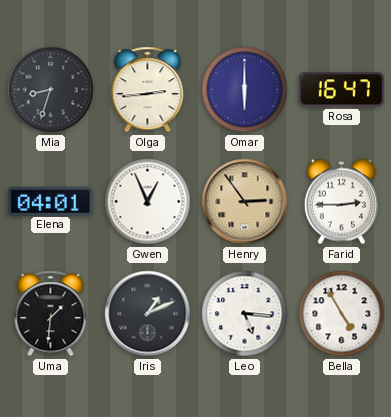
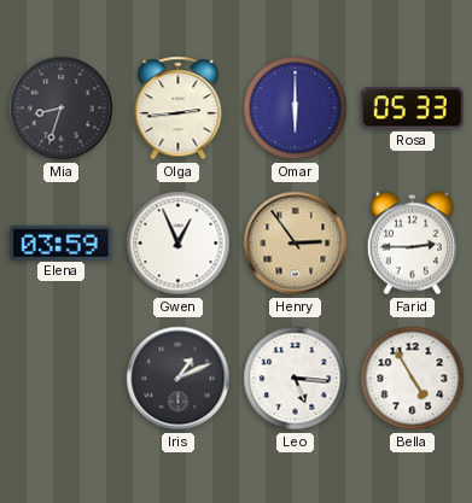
Rosa: 16:47 -> 05:33
Elena: 04:01 -> 03:59
Uma: 1:31 -> none
